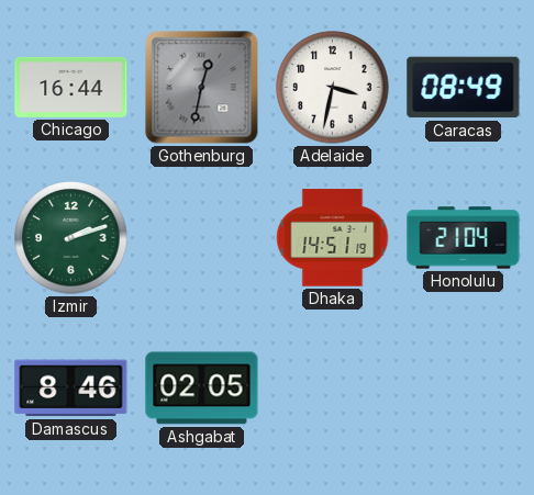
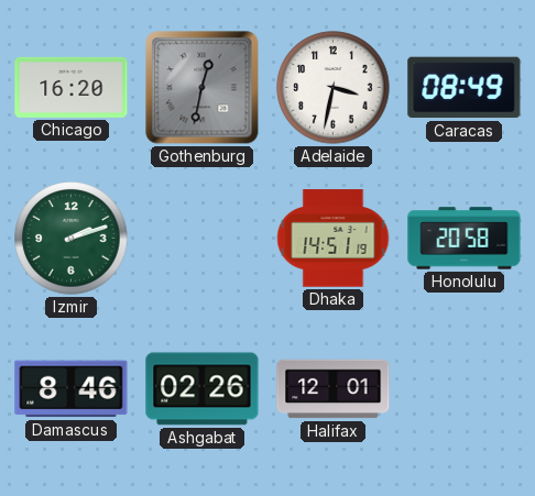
Chicago: 16:44 -> 16:20
Honolulu: 21:04 -> 20:58
Ashgabat: 02:05 -> 02:26
Halifax: none -> 12:01
